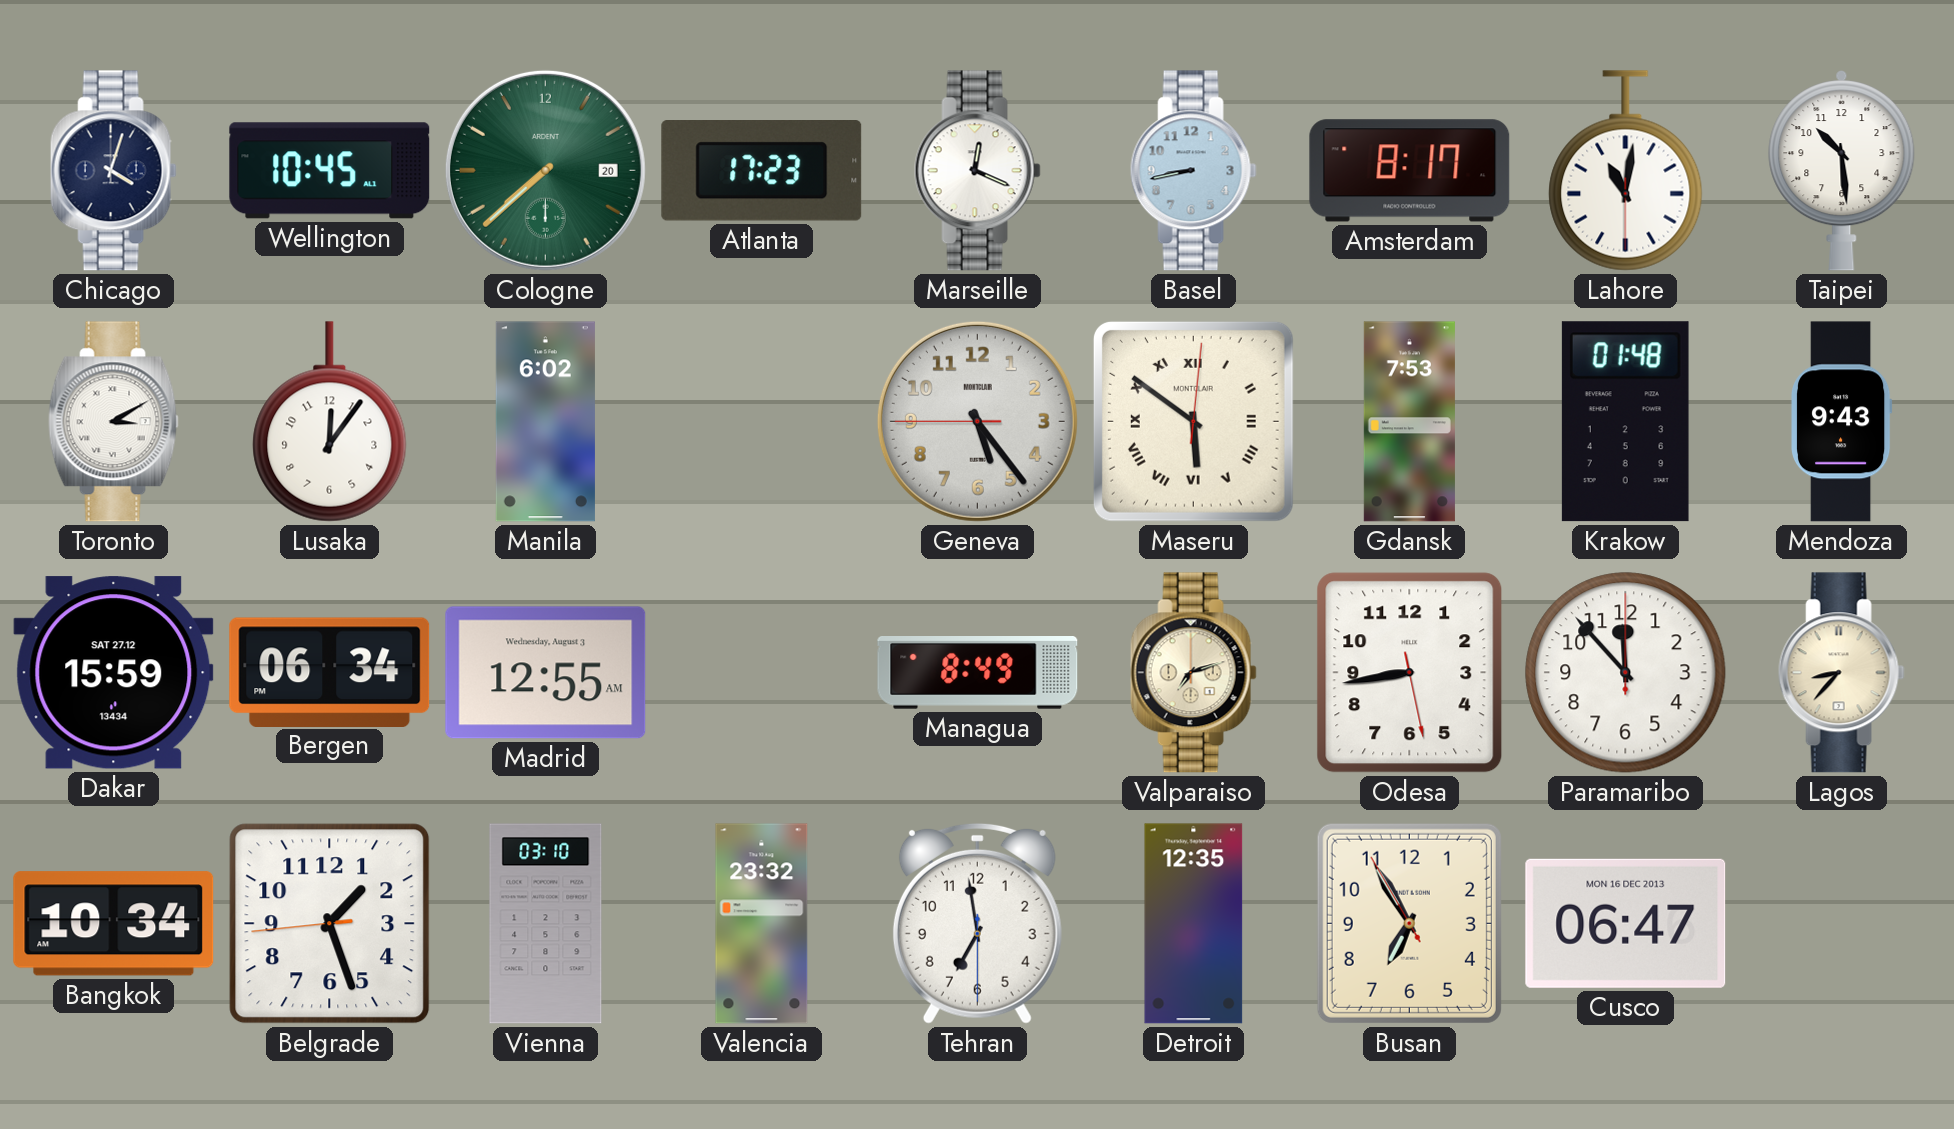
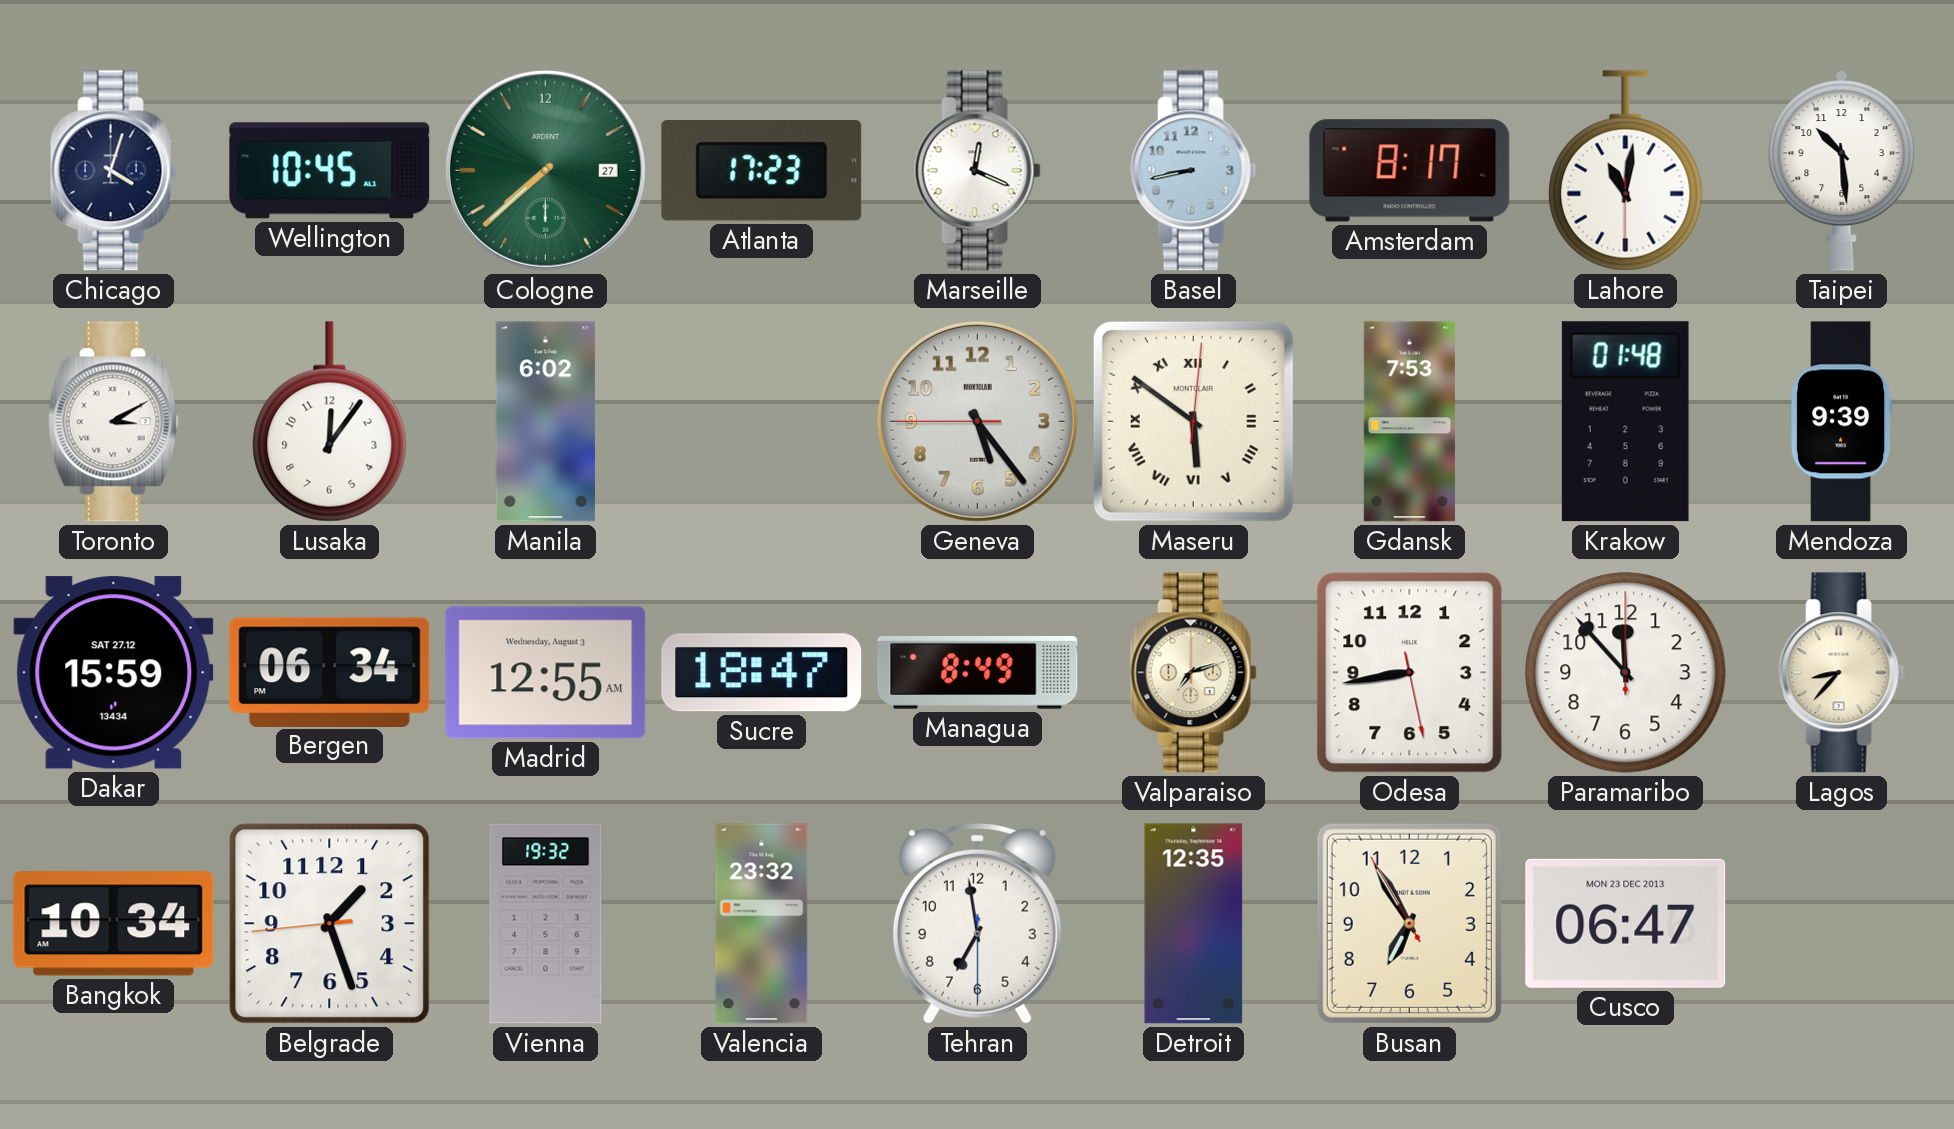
Cologne date: 20 -> 27
Mendoza: 9:43 -> 9:39
Sucre: none -> 18:47
Vienna: 03:10 -> 19:32
Cusco date: MON 16 DEC 2013 -> MON 23 DEC 2013
